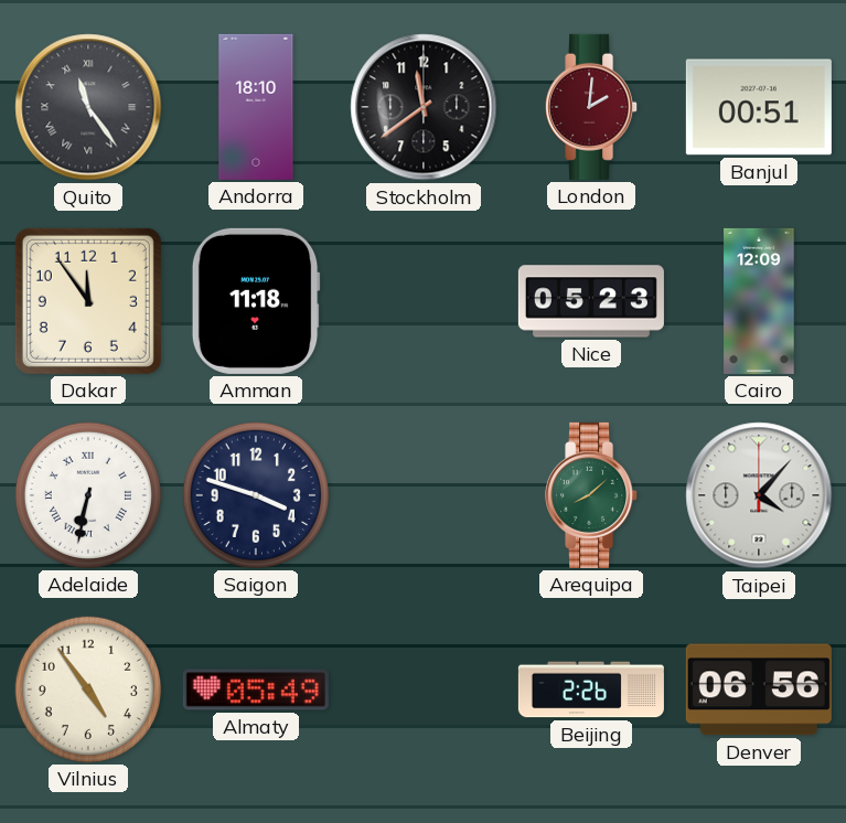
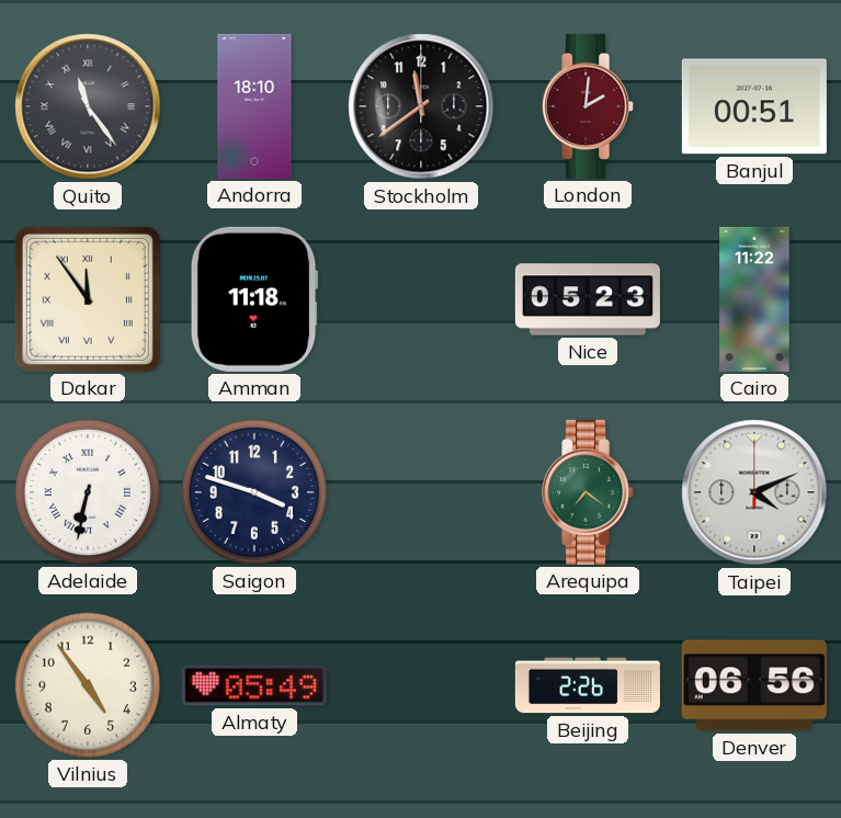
Dakar numerals: Arabic -> Roman
Cairo: 12:09 -> 11:22
Arequipa: 8:08 -> 7:21
Taipei: 4:07 -> 4:11
